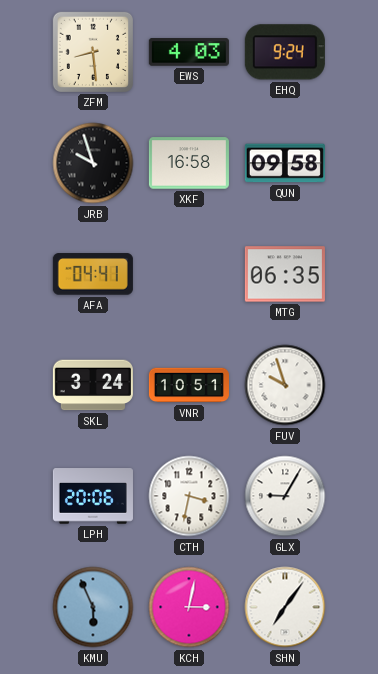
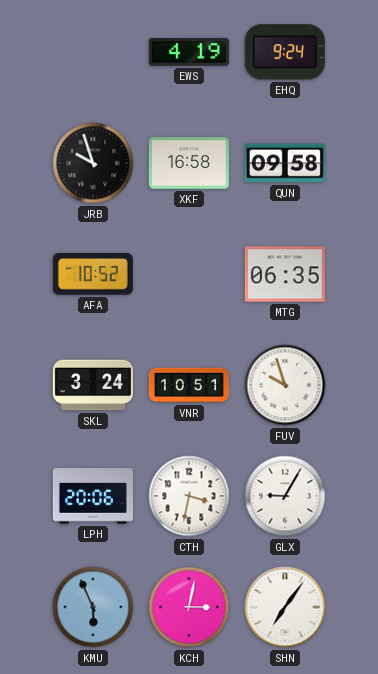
ZFM: 8:29 -> none
EWS: 4:03 -> 4:19
AFA: 04:41 -> 10:52
